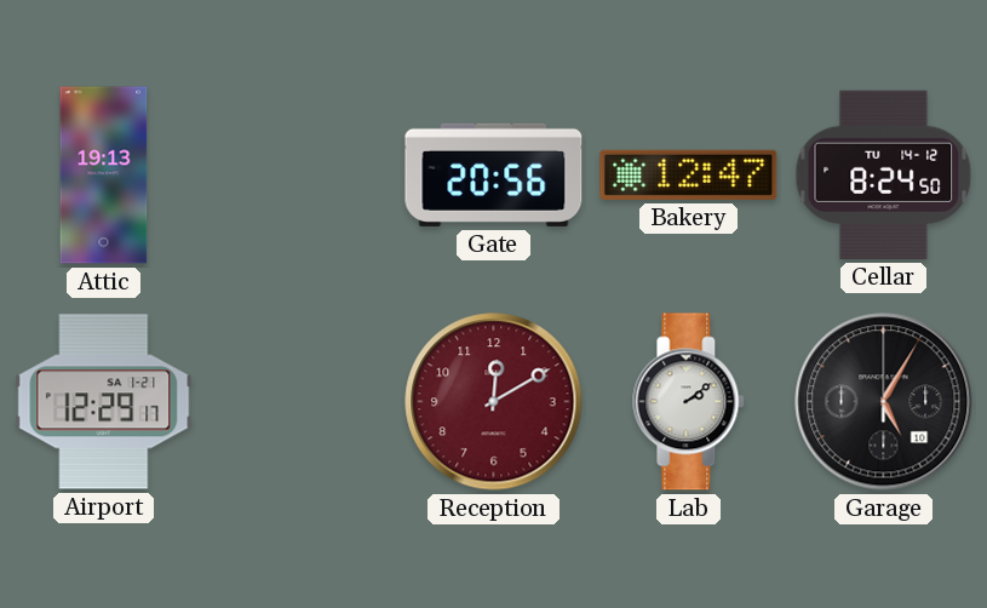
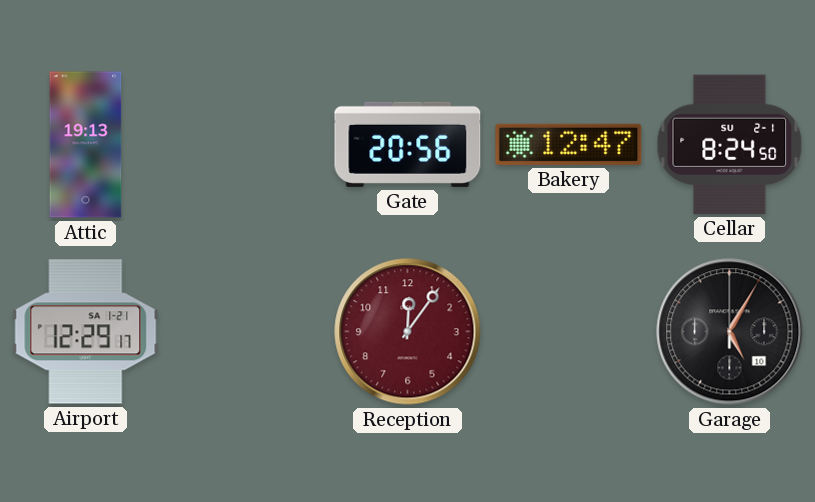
Cellar date: TU 14-12 -> SU 2-1
Reception: 12:10 -> 12:06
Lab: 2:09 -> none
